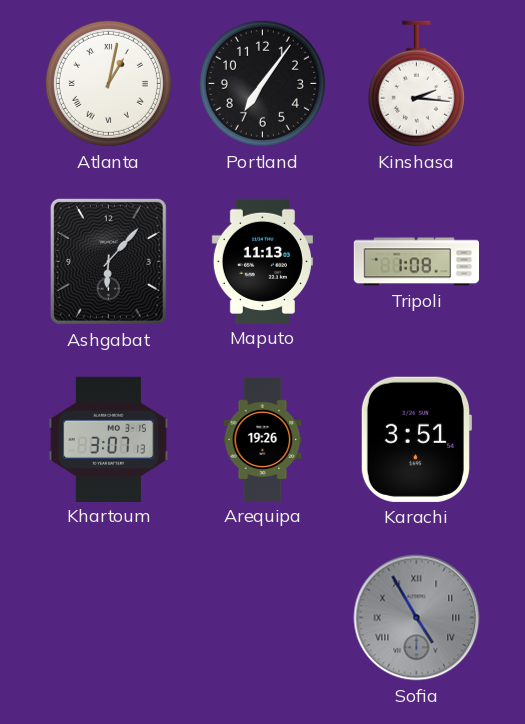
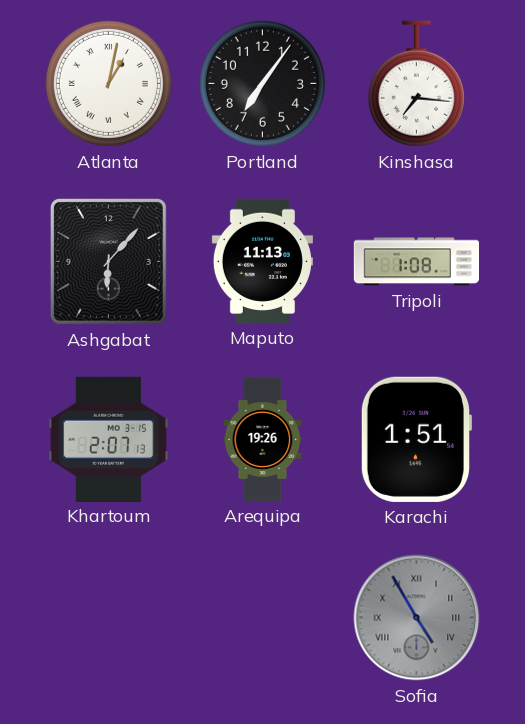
Kinshasa: 2:16 -> 7:16
Khartoum: 3:07 -> 2:07
Karachi: 3:51 -> 1:51
